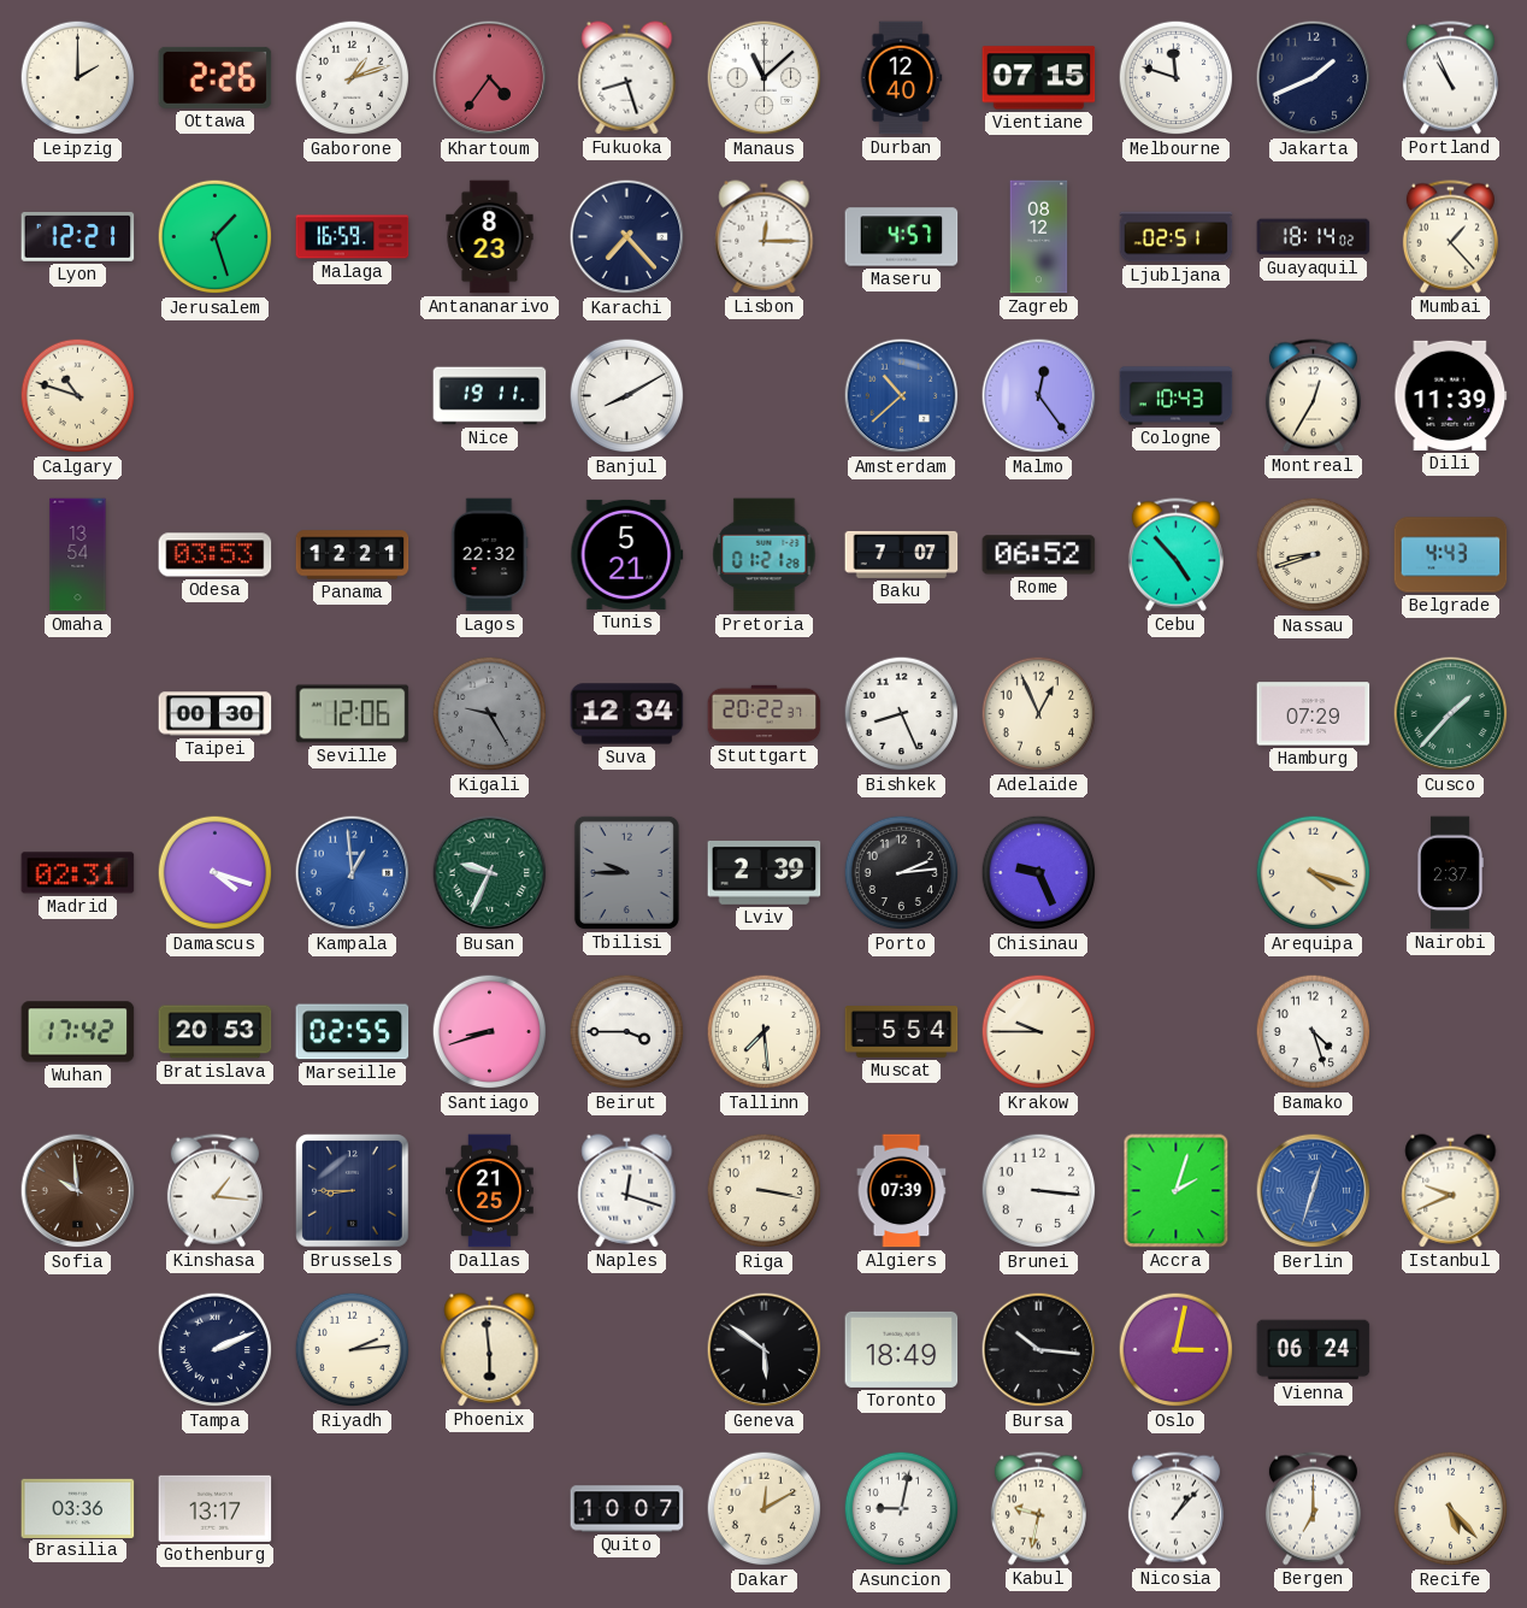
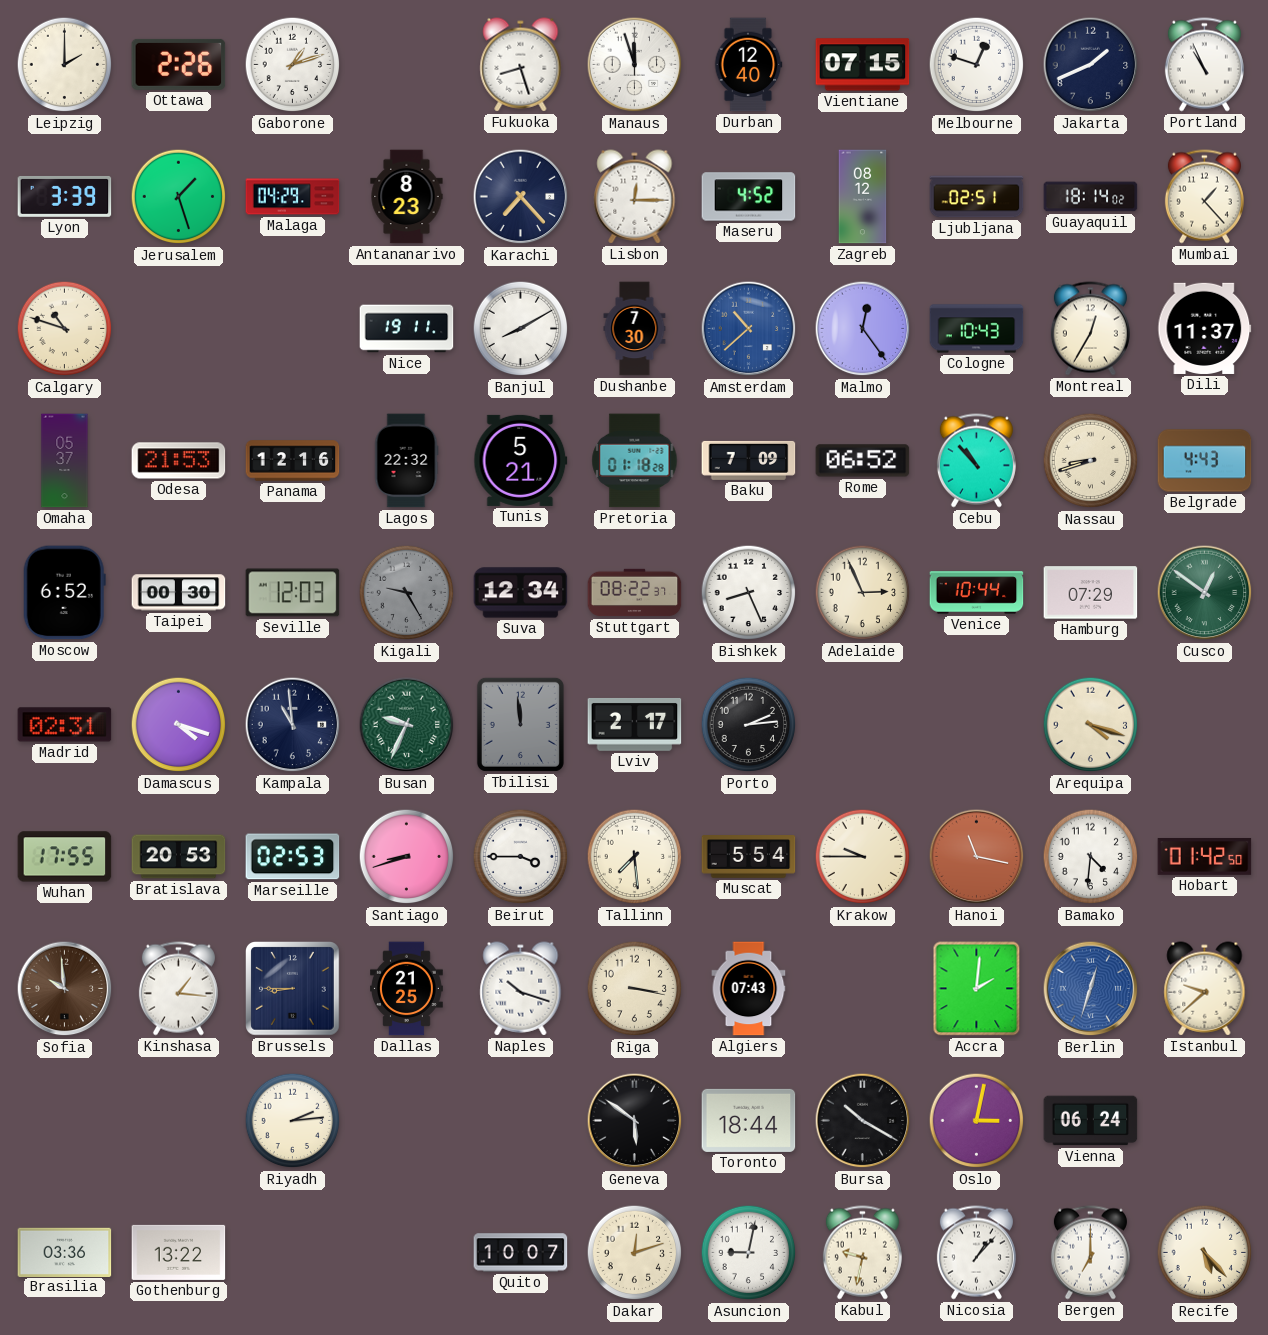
Khartoum: 4:36 -> none
Manaus: 11:08 -> 11:57
Melbourne: 11:48 -> 12:48
Lyon: 12:21 -> 3:39
Malaga: 16:59 -> 04:29
Maseru: 4:57 -> 4:52
Dushanbe: none -> 7:30
Dili: 11:39 -> 11:37
Omaha: 13:54 -> 05:37
Odesa: 03:53 -> 21:53
Panama: 12:21 -> 12:16
Pretoria: 01:21 -> 01:18
Baku: 7:07 -> 7:09
Cebu: 4:53 -> 10:53
Moscow: none -> 6:52
Seville: 12:06 -> 12:03
Stuttgart: 20:22 -> 08:22
Adelaide: 12:56 -> 2:56
Venice: none -> 10:44
Cusco: 1:37 -> 12:51
Kampala: 12:59 -> 10:59
Kampala dial: blue -> navy
Tbilisi: 9:45 -> 11:59
Lviv: 2:39 -> 2:17
Chisinau: 9:26 -> none
Nairobi: 2:37 -> none
Wuhan: 17:42 -> 17:55
Marseille: 02:55 -> 02:53
Hanoi: none -> 11:17
Bamako: 4:27 -> 4:31
Hobart: none -> 01:42
Naples: 12:18 -> 10:18
Algiers: 07:39 -> 07:43
Brunei: 3:16 -> none
Accra: 2:03 -> 2:01
Istanbul: 9:41 -> 9:38
Tampa: 2:11 -> none
Phoenix: 5:59 -> none
Toronto: 18:49 -> 18:44
Bursa: 10:16 -> 10:20
Gothenburg: 13:17 -> 13:22
Dakar: 12:10 -> 12:12
